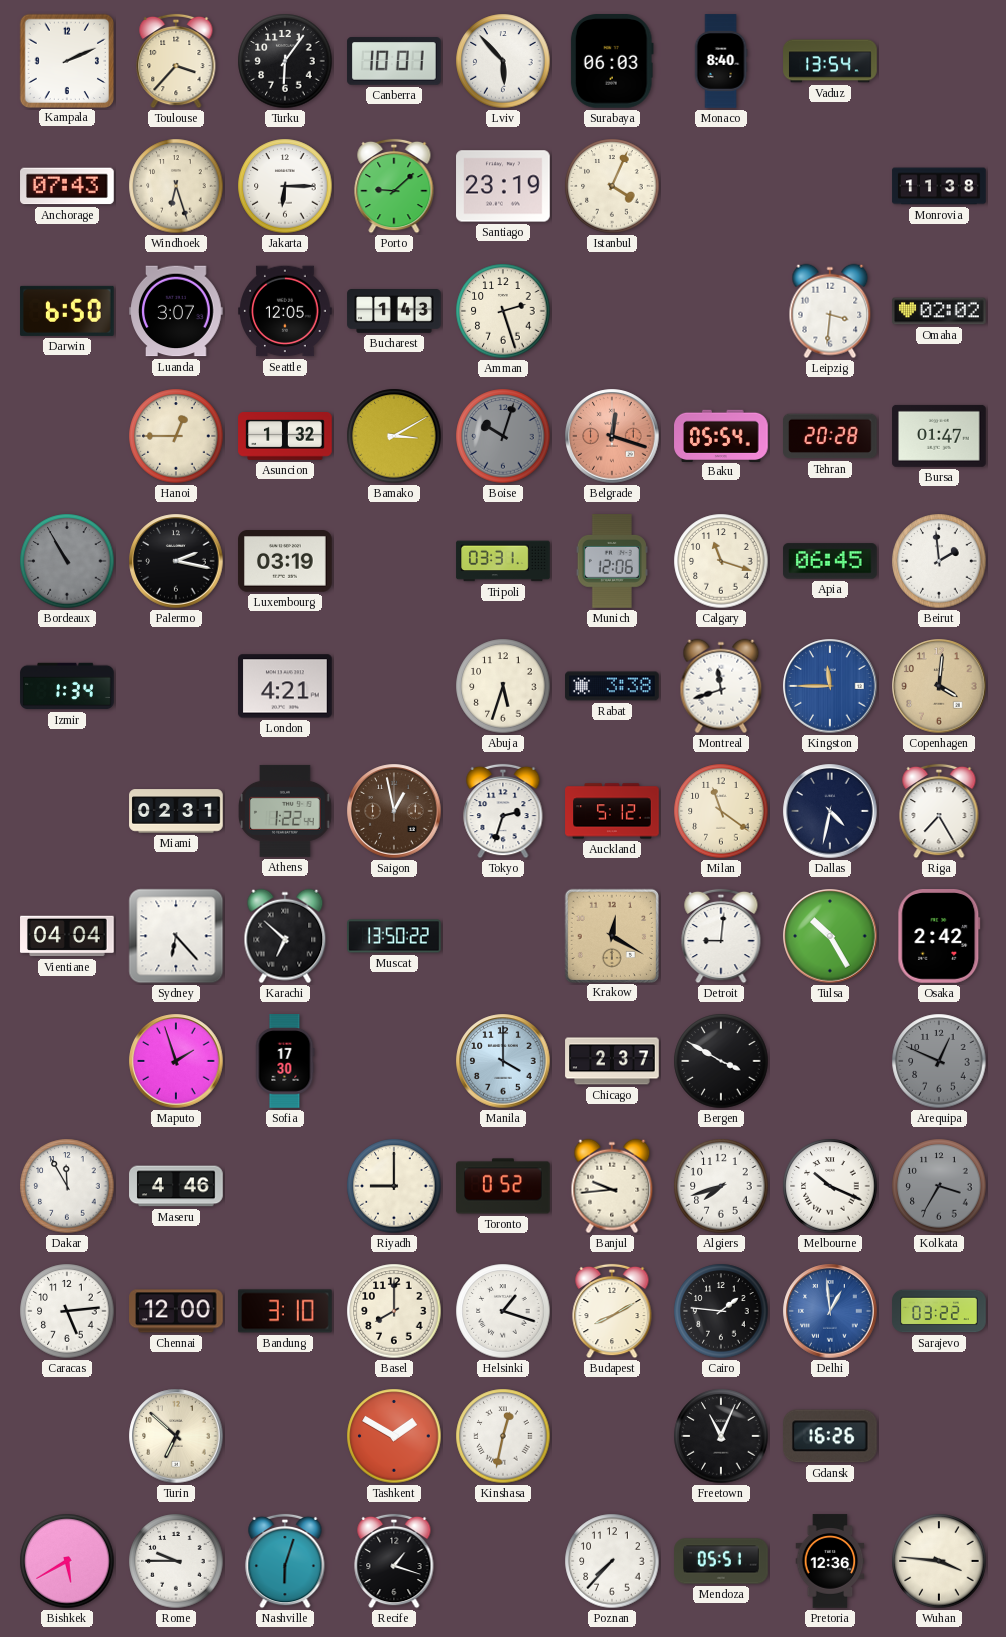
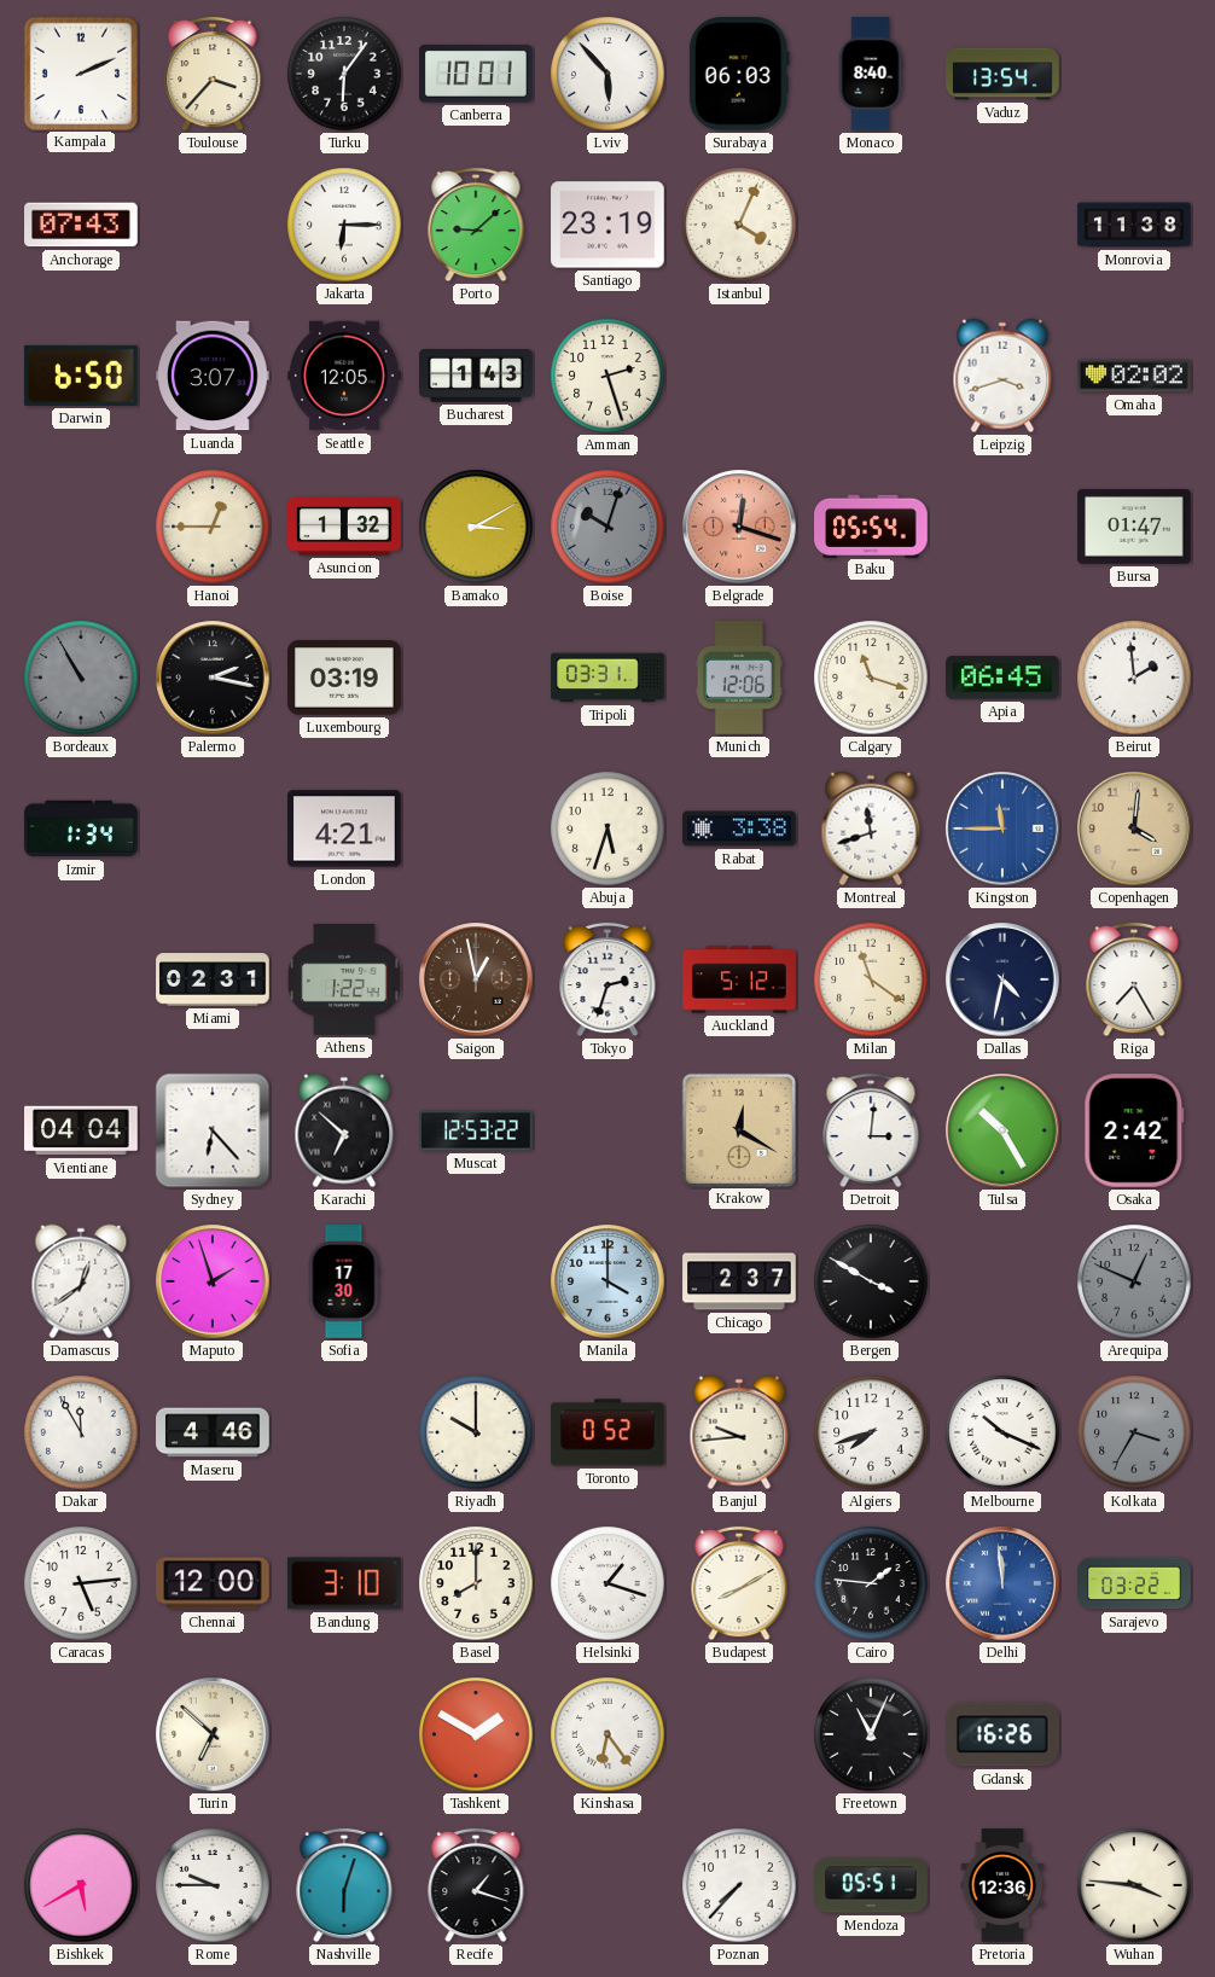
Windhoek: 6:27 -> none
Leipzig: 3:31 -> 3:42
Tehran: 20:28 -> none
Muscat: 13:50 -> 12:53
Detroit: 9:01 -> 3:01
Damascus: none -> 12:39
Riyadh: 9:00 -> 10:00
Delhi: 12:59 -> 11:59
Kinshasa: 12:32 -> 6:24
